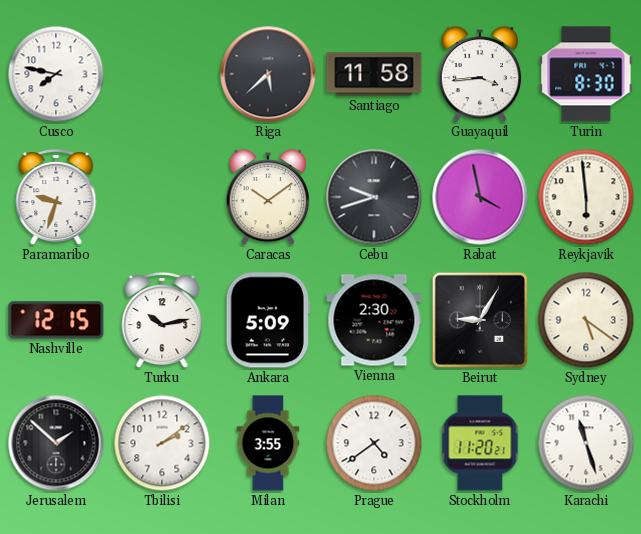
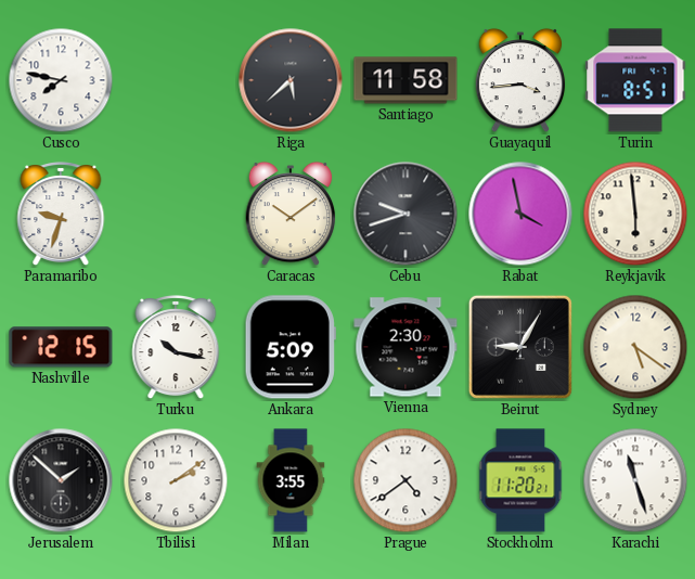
Turin: 8:30 -> 8:51
Turku: 10:13 -> 10:17
